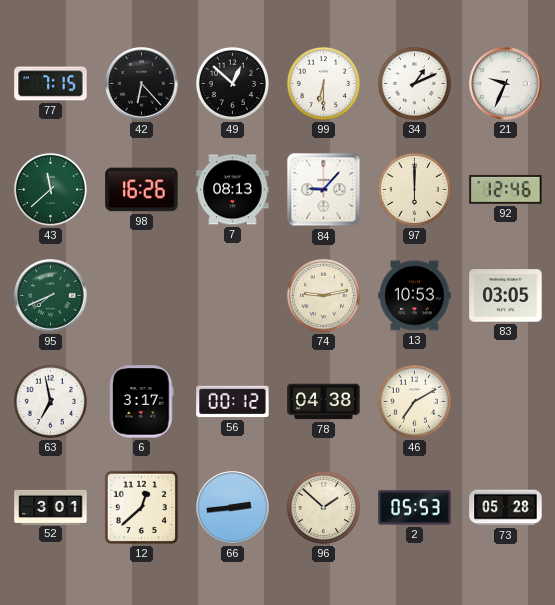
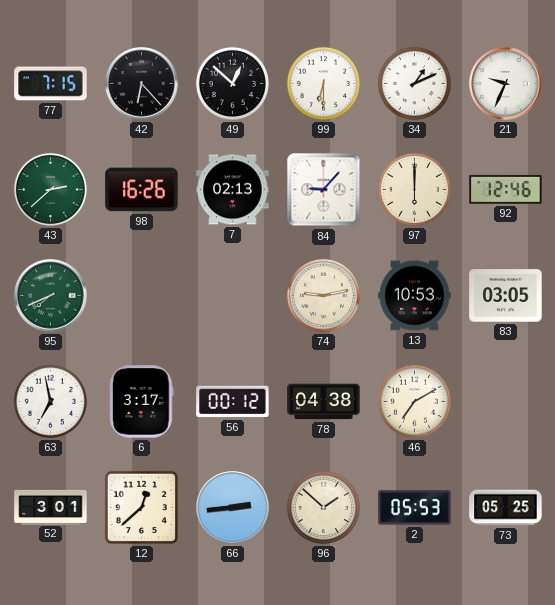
43: 11:38 -> 2:38
7: 08:13 -> 02:13
73: 05:28 -> 05:25
